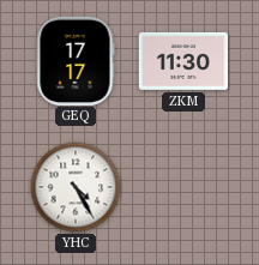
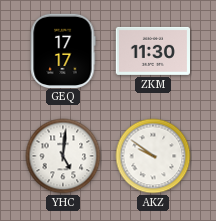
YHC: 4:25 -> 5:01
AKZ: none -> 9:51
